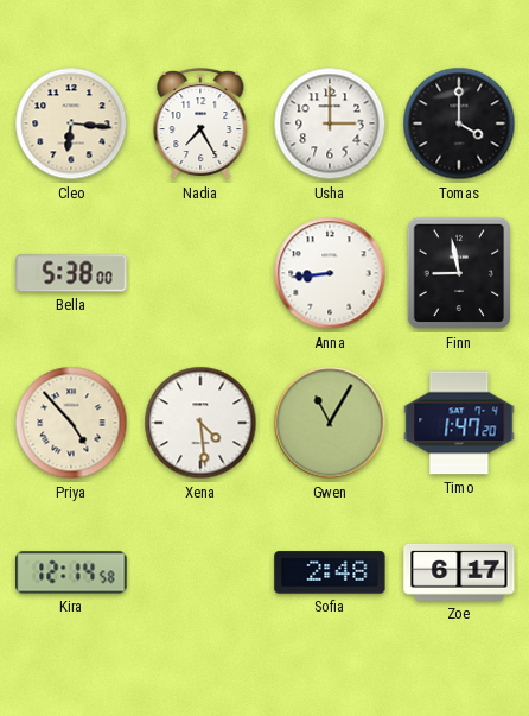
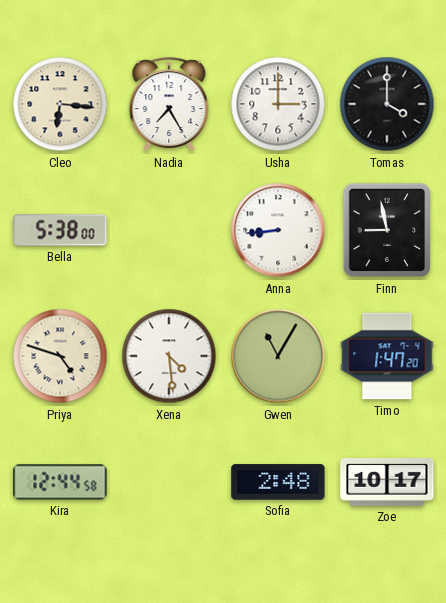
Priya: 4:53 -> 4:48
Kira: 12:14 -> 12:44
Zoe: 6:17 -> 10:17
